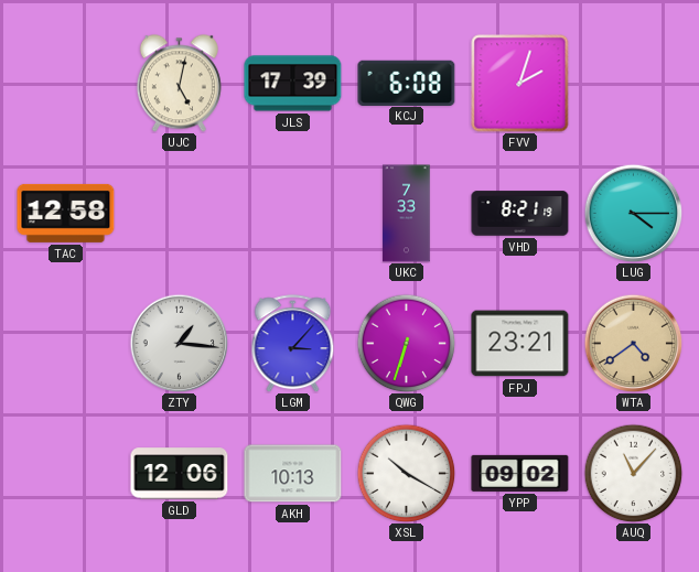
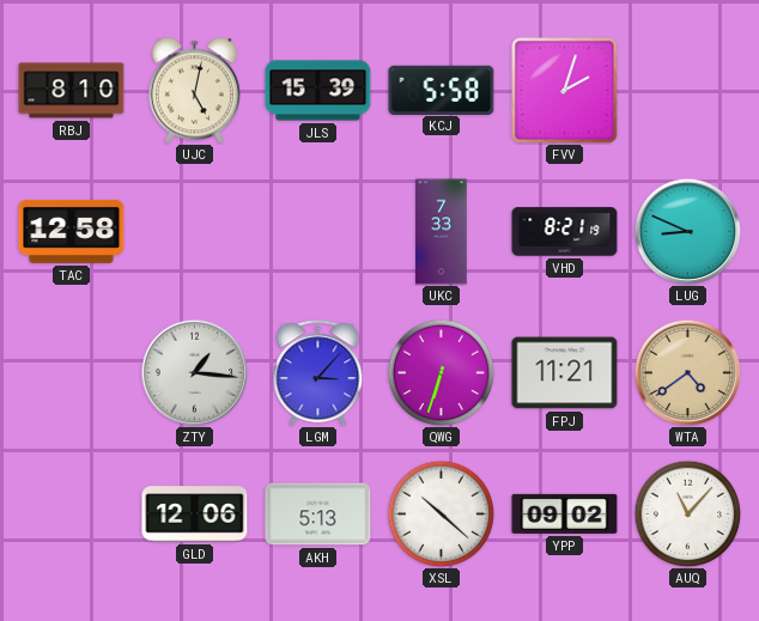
RBJ: none -> 8:10
JLS: 17:39 -> 15:39
KCJ: 6:08 -> 5:58
LUG: 4:15 -> 8:49
FPJ: 23:21 -> 11:21
AKH: 10:13 -> 5:13
XSL: 10:20 -> 10:22
